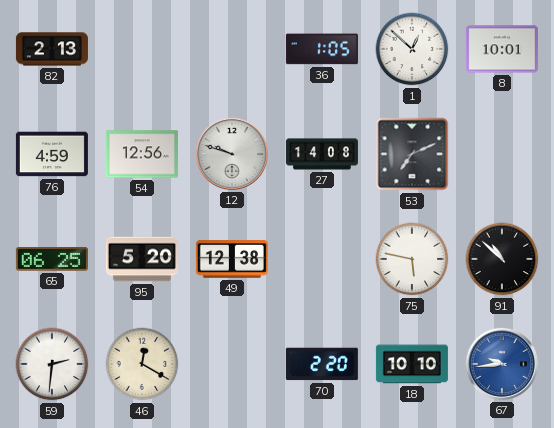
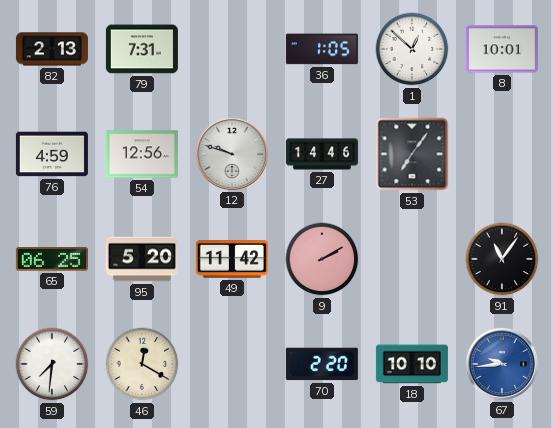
79: none -> 7:31
27: 14:08 -> 14:46
53: 7:11 -> 7:06
49: 12:38 -> 11:42
9: none -> 2:10
75: 5:47 -> none
91: 10:52 -> 11:06
59: 2:31 -> 7:31
